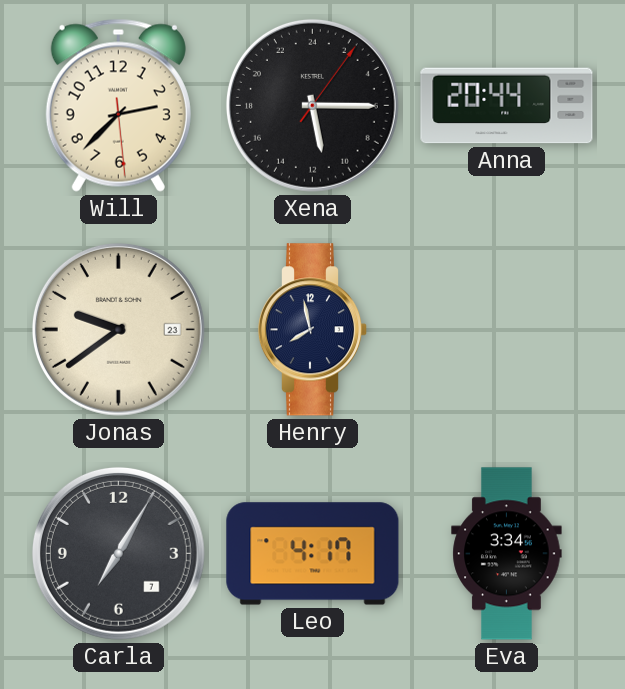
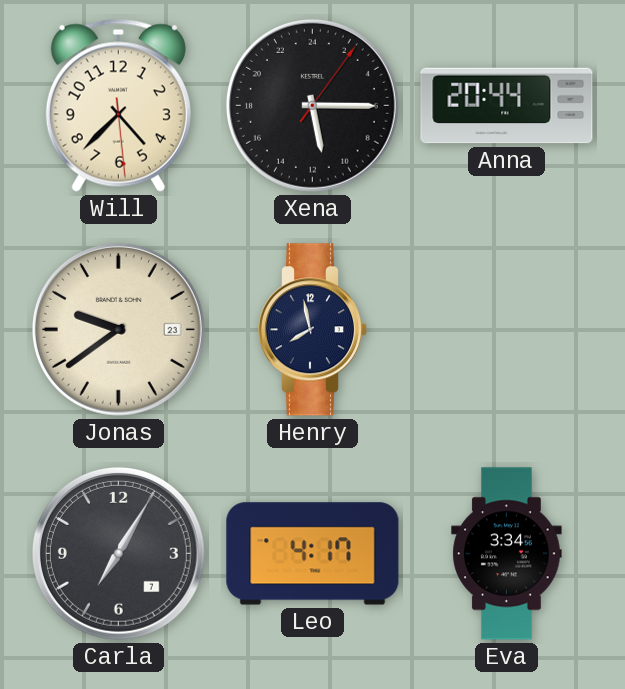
Will: 2:37 -> 4:37
